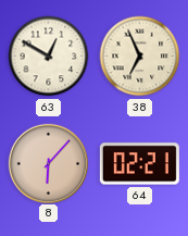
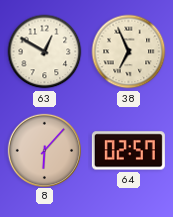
64: 02:21 -> 02:57
